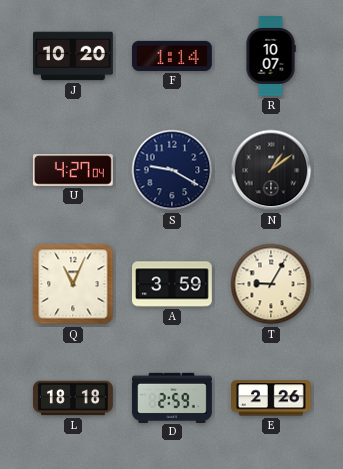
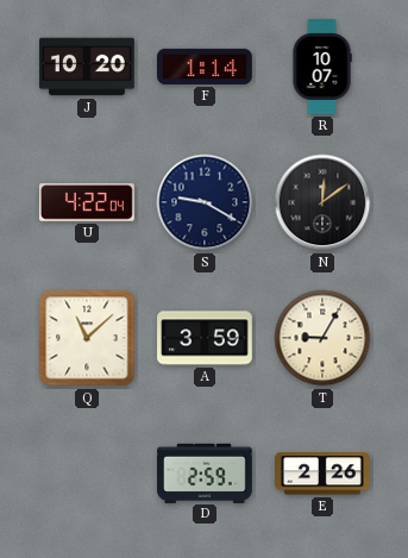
U: 4:27 -> 4:22
N: 1:09 -> 12:09
Q: 11:04 -> 11:08
L: 18:18 -> none
